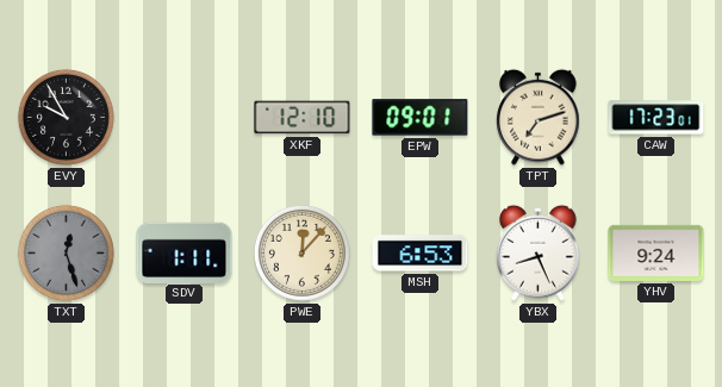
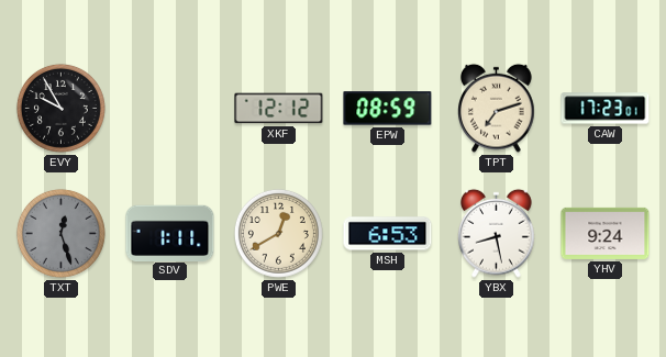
XKF: 12:10 -> 12:12
EPW: 09:01 -> 08:59
PWE: 12:07 -> 12:40
YBX: 8:26 -> 8:28
